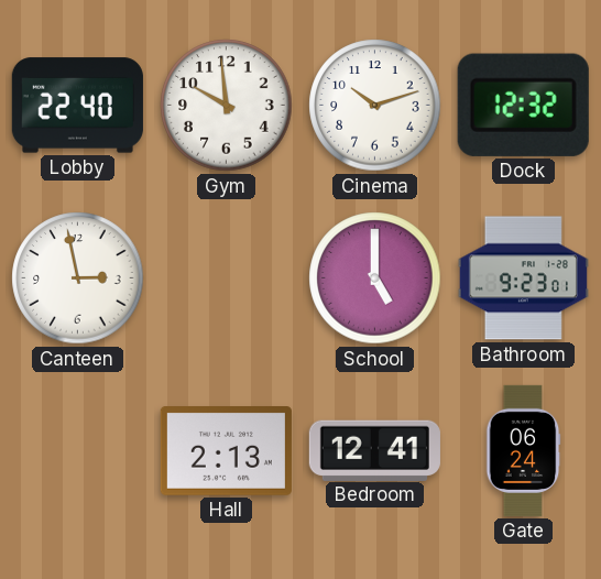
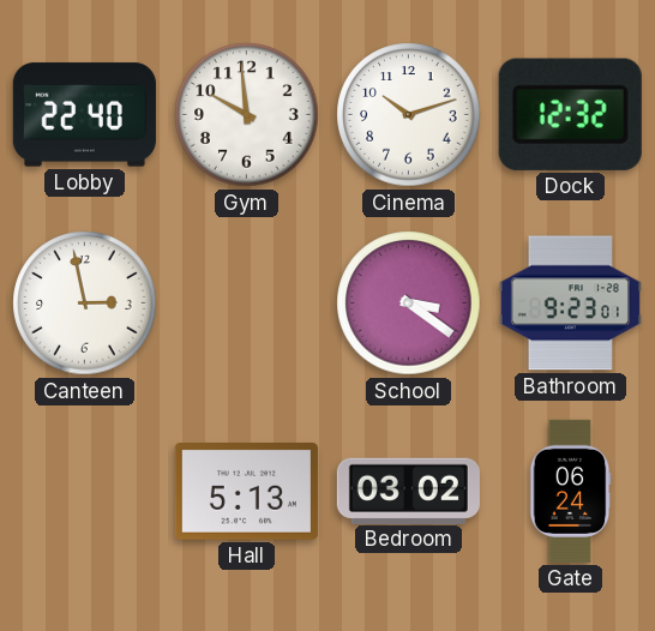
School: 5:00 -> 3:21
Hall: 2:13 -> 5:13
Bedroom: 12:41 -> 03:02
